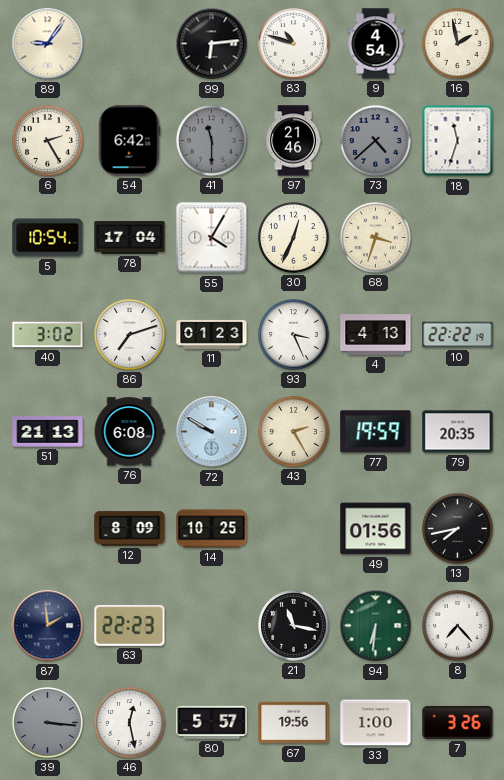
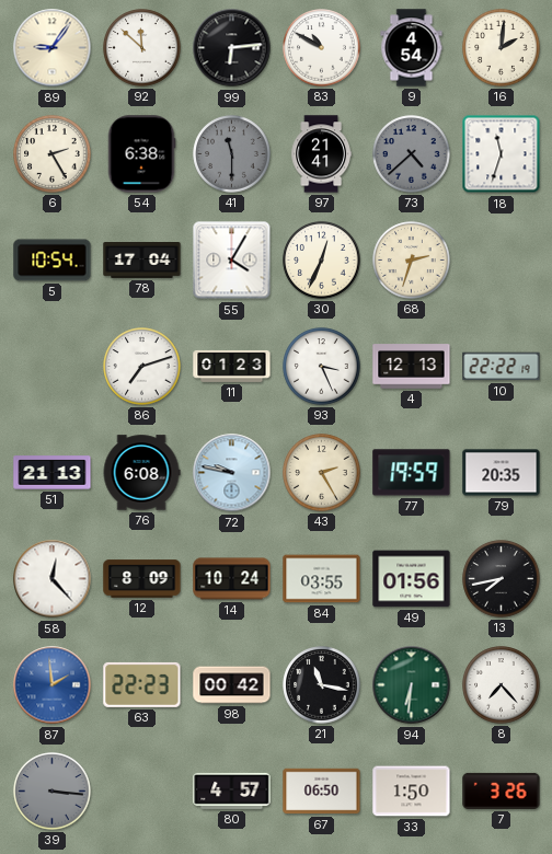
92: none -> 11:52
83: 10:48 -> 10:50
16: 1:58 -> 2:01
54: 6:42 -> 6:38
97: 21:46 -> 21:41
68: 3:33 -> 2:33
40: 3:02 -> none
4: 4:13 -> 12:13
72: 9:50 -> 9:47
58: none -> 12:23
14: 10:25 -> 10:24
84: none -> 03:55
87 dial: navy -> blue
98: none -> 00:42
46: 12:28 -> none
80: 5:57 -> 4:57
67: 19:56 -> 06:50
33: 1:00 -> 1:50
